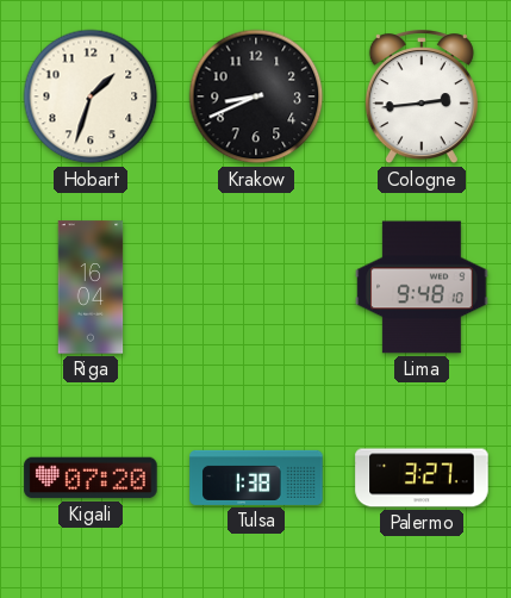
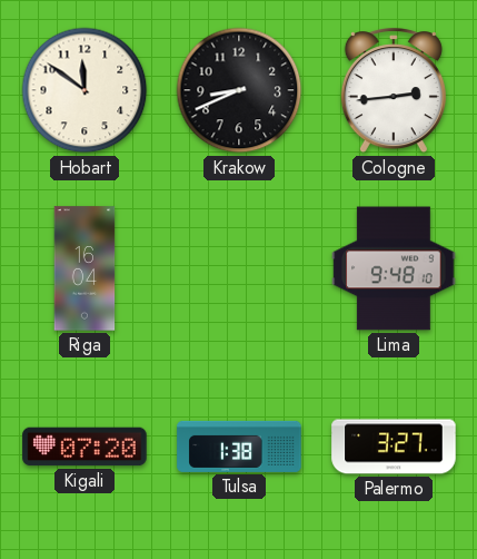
Hobart: 1:33 -> 11:51
